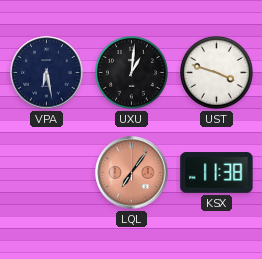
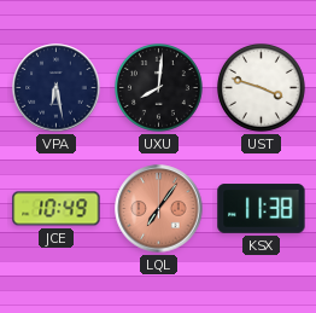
UXU: 1:01 -> 8:01
JCE: none -> 10:49
